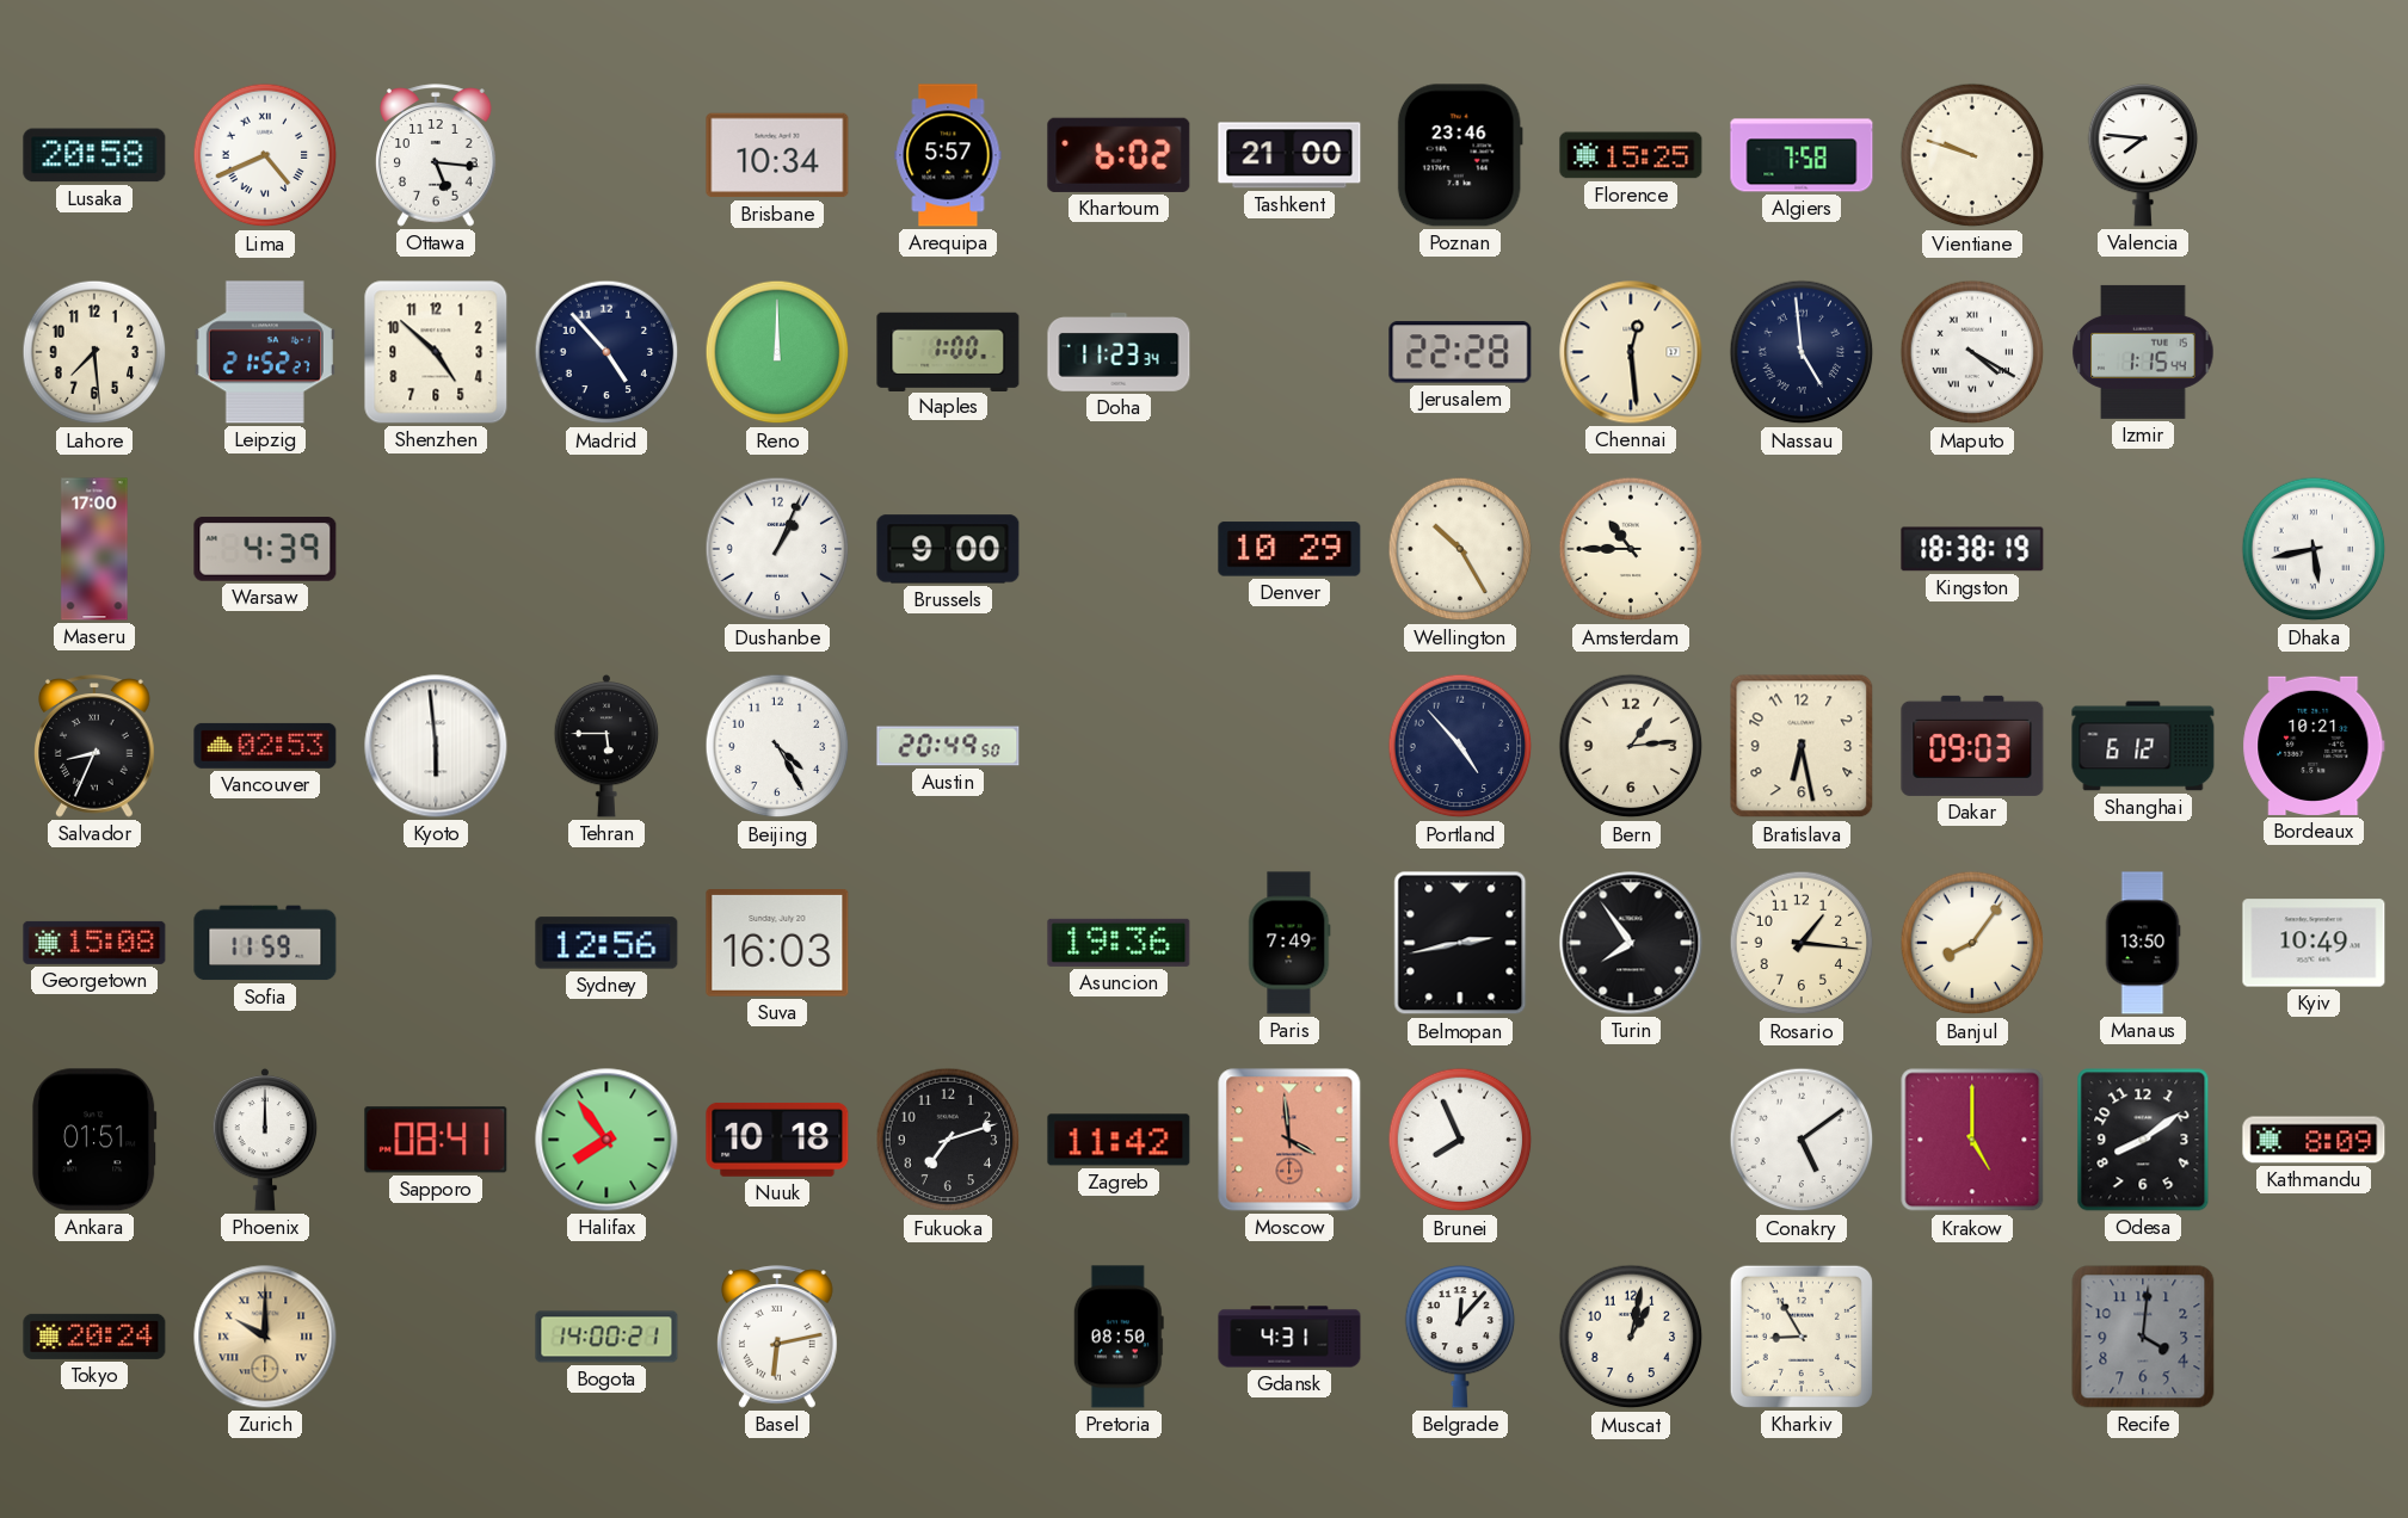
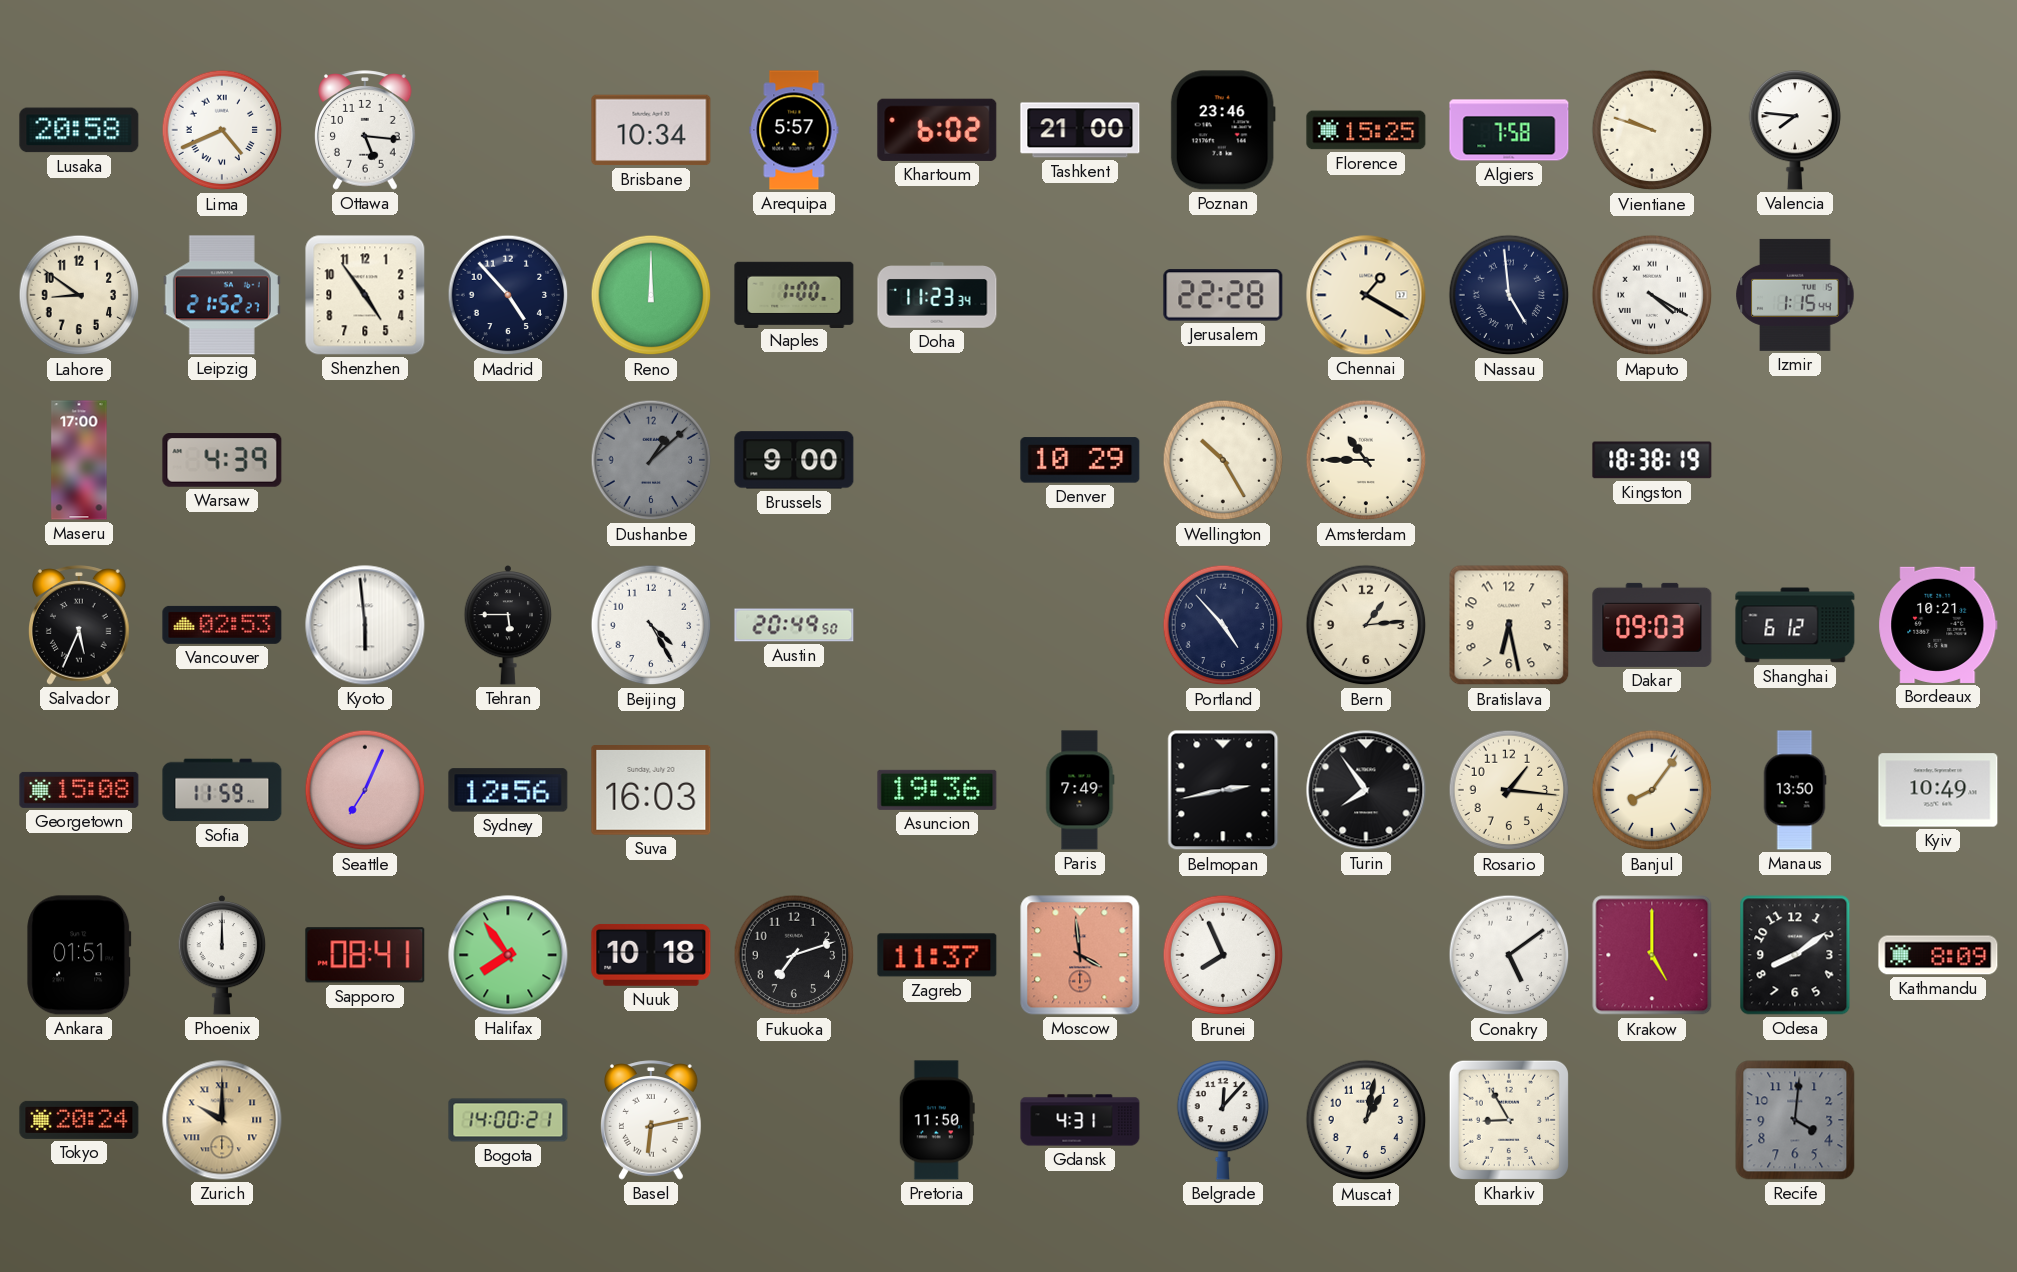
Lahore: 7:29 -> 8:51
Shenzhen: 4:52 -> 4:54
Chennai: 12:29 -> 1:20
Dushanbe: 1:04 -> 1:08
Dushanbe dial: white -> grey
Dhaka: 5:43 -> none
Salvador: 8:34 -> 5:34
Seattle: none -> 7:04
Zagreb: 11:42 -> 11:37
Pretoria: 08:50 -> 11:50
